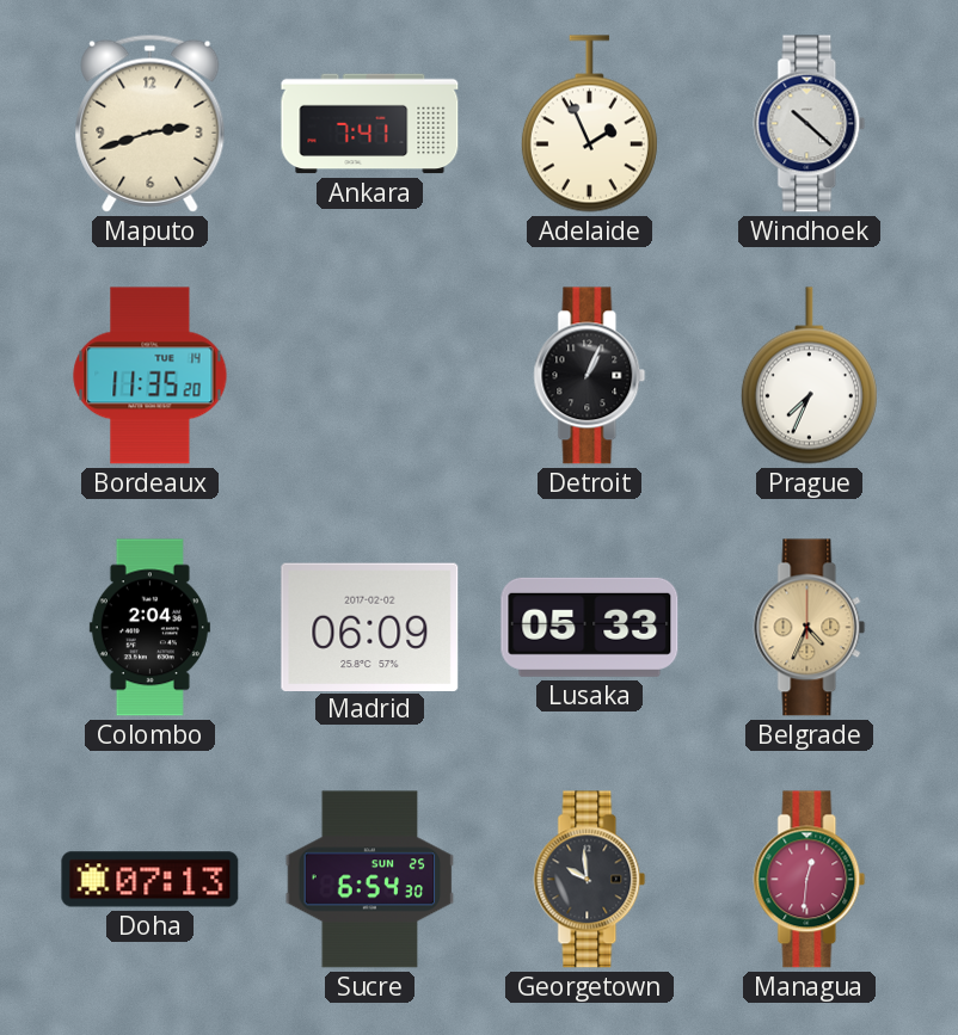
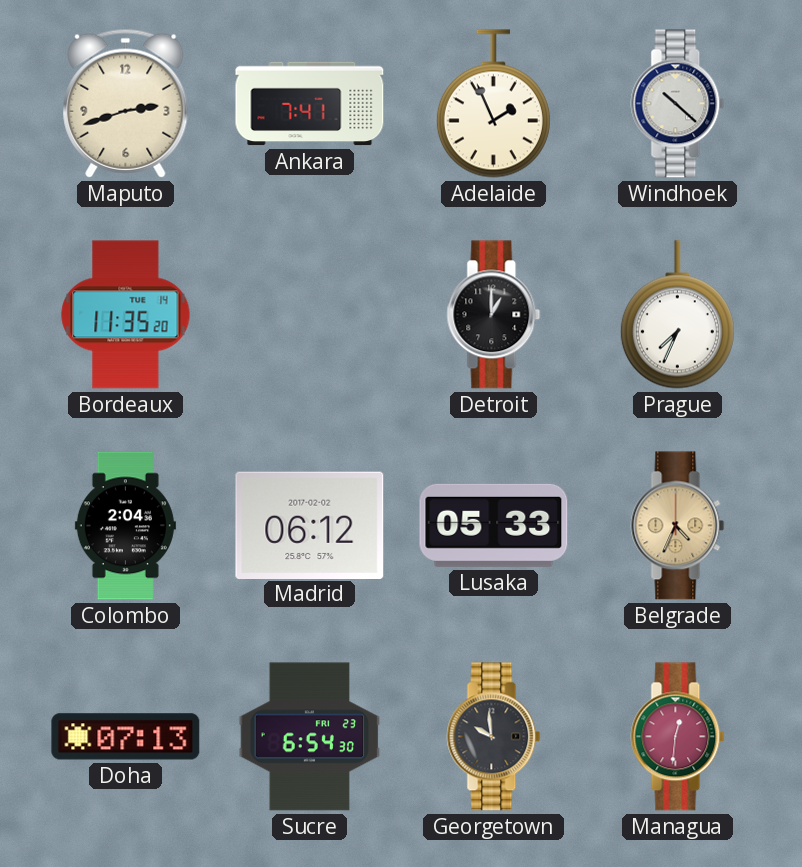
Detroit: 1:04 -> 1:00
Madrid: 06:09 -> 06:12
Sucre date: SUN 25 -> FRI 23
